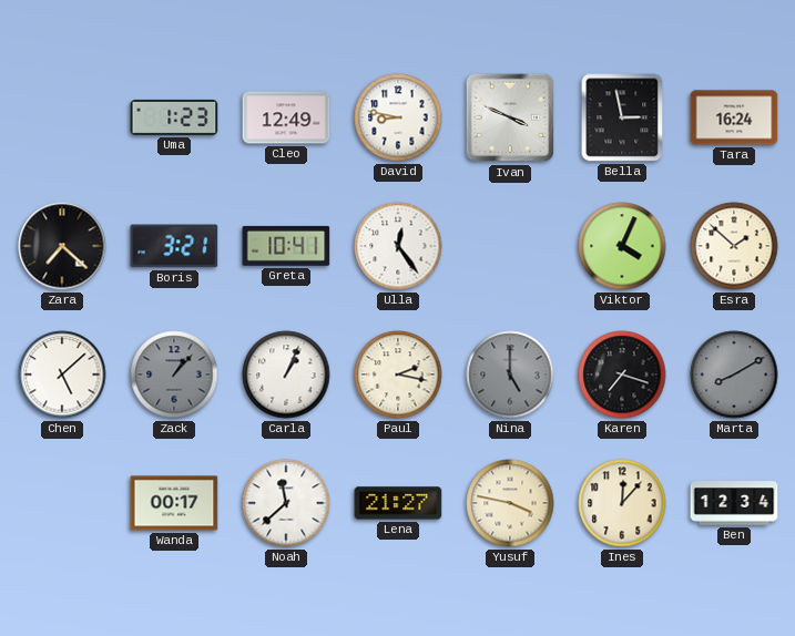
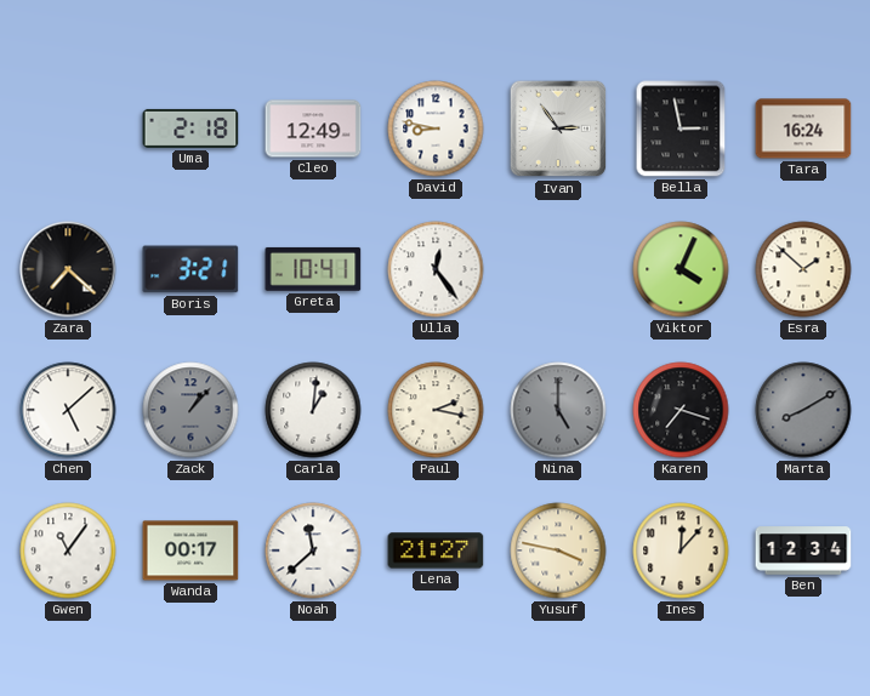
Uma: 1:23 -> 2:18
Ivan: 3:49 -> 2:54
Carla: 1:04 -> 1:01
Gwen: none -> 11:06
